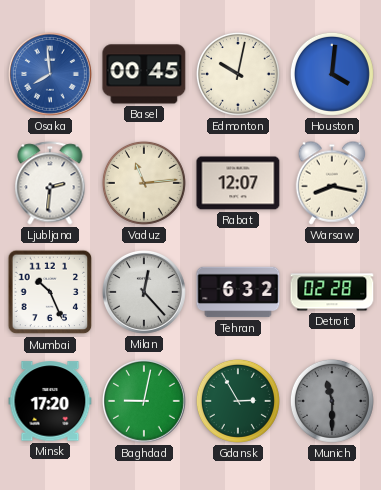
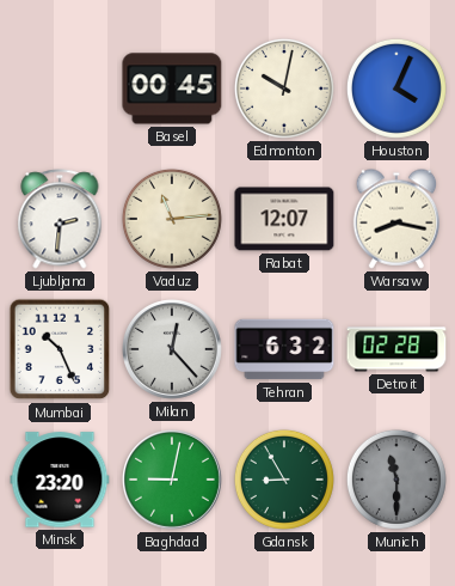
Osaka: 7:59 -> none
Houston: 4:01 -> 4:04
Minsk: 17:20 -> 23:20
Gdansk: 2:55 -> 8:55
